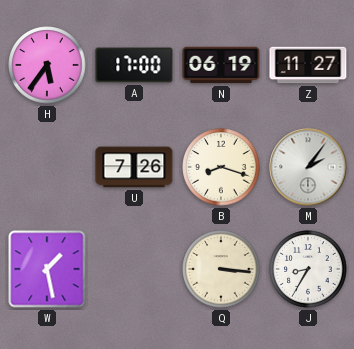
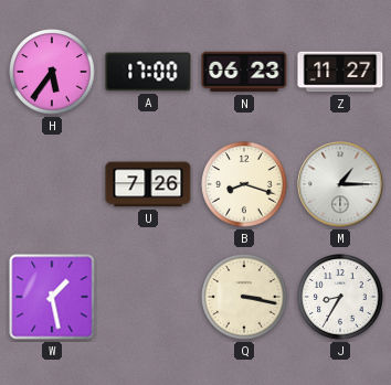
N: 06:19 -> 06:23
M: 2:06 -> 1:15
Q: 3:16 -> 3:17
